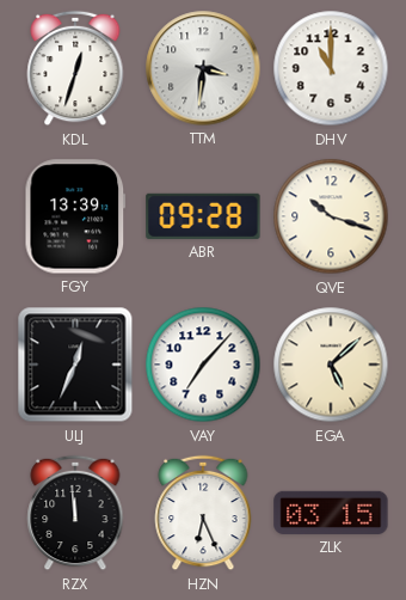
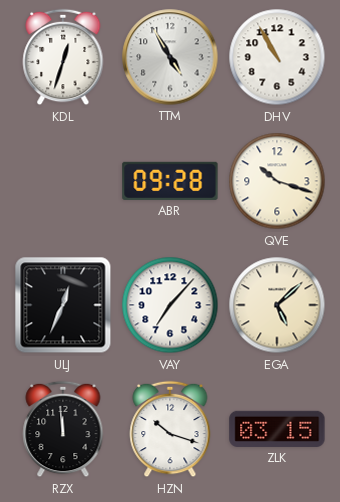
TTM: 3:31 -> 4:55
DHV: 11:00 -> 10:55
FGY: 13:39 -> none
HZN: 6:26 -> 10:18
